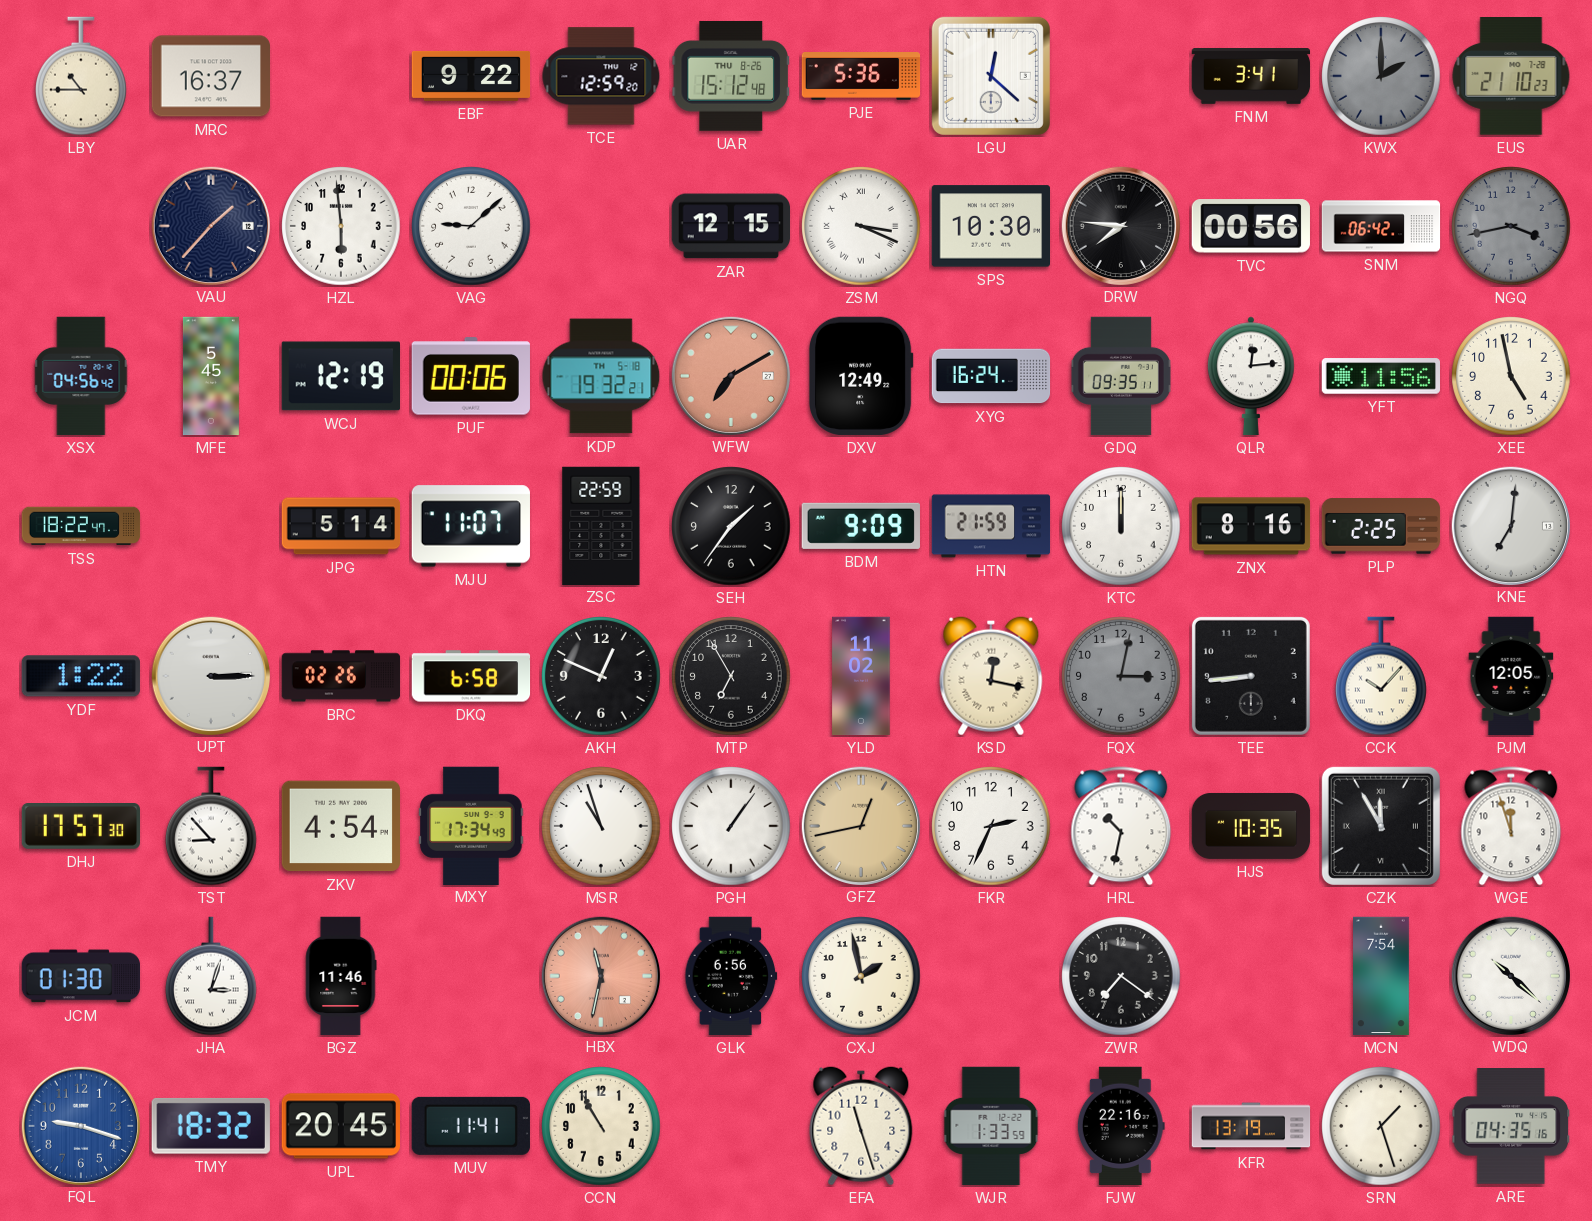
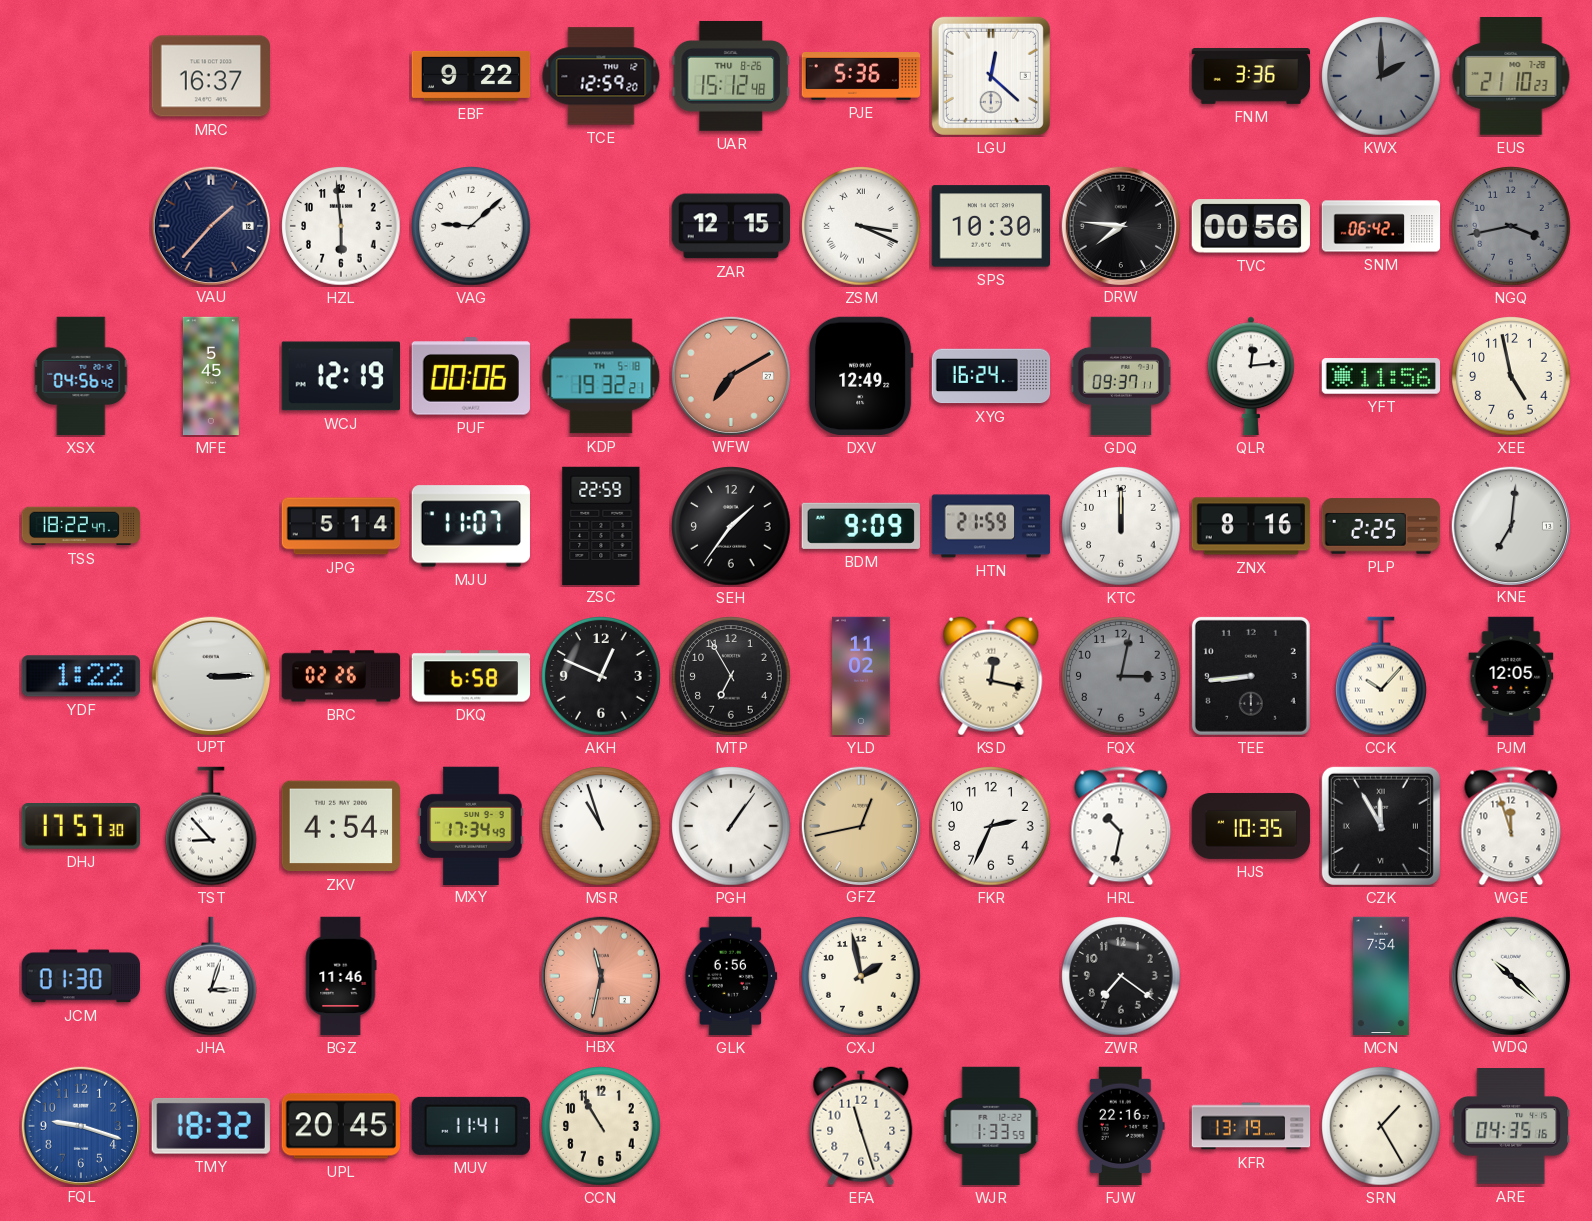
LBY: 10:45 -> none
FNM: 3:41 -> 3:36
GDQ: 09:35 -> 09:37
SRN: 1:27 -> 1:25
